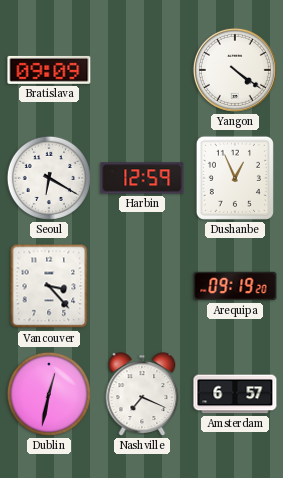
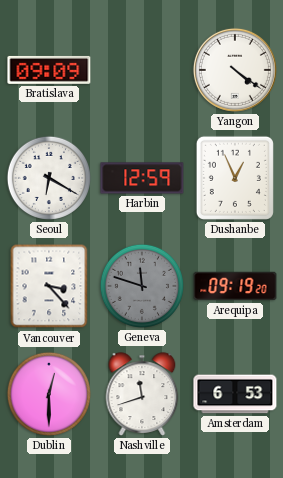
Geneva: none -> 11:48
Dublin: 12:32 -> 12:30
Nashville: 7:19 -> 11:42
Amsterdam: 6:57 -> 6:53
